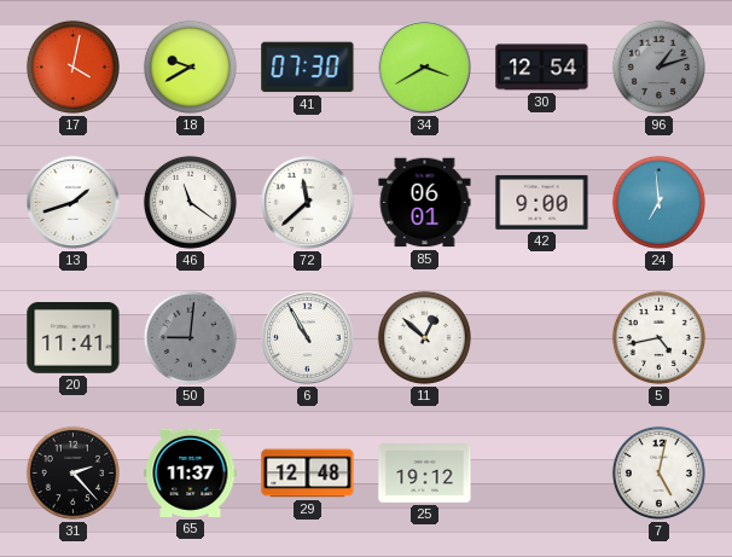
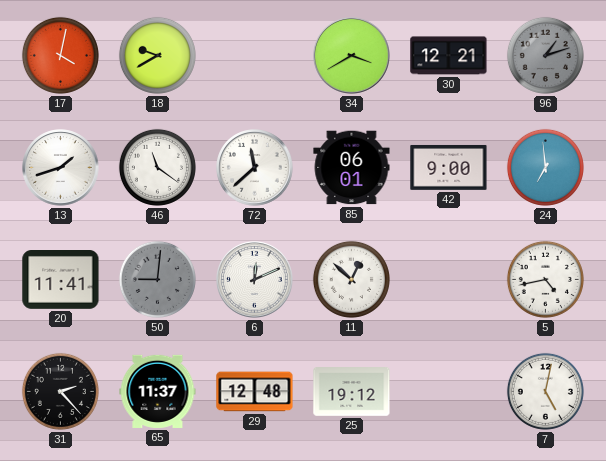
41: 07:30 -> none
30: 12:54 -> 12:21
6: 10:55 -> 12:11
